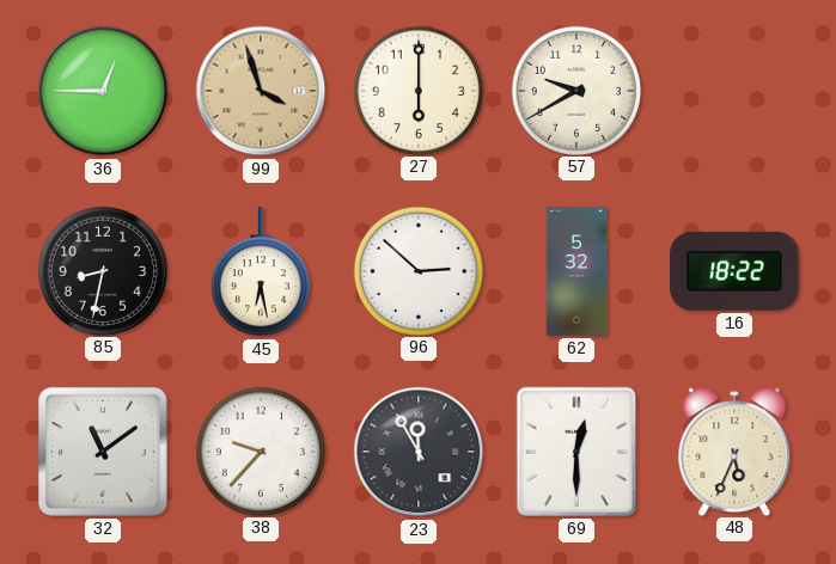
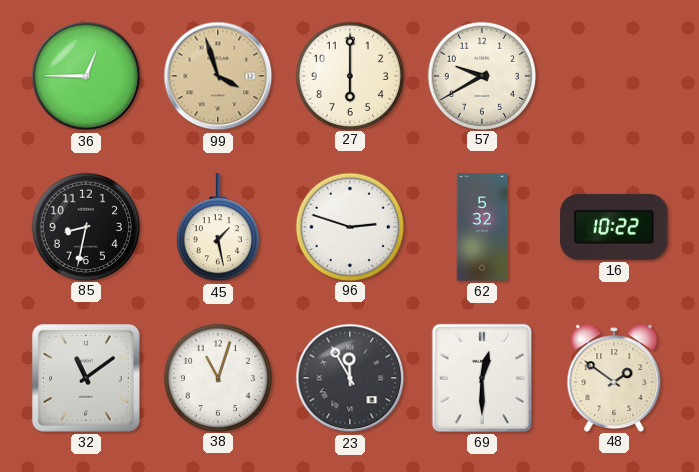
45: 6:28 -> 1:28
96: 2:52 -> 2:48
16: 18:22 -> 10:22
38: 9:37 -> 11:03
48: 5:34 -> 1:51
